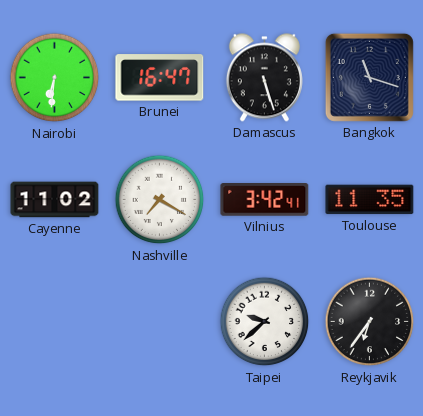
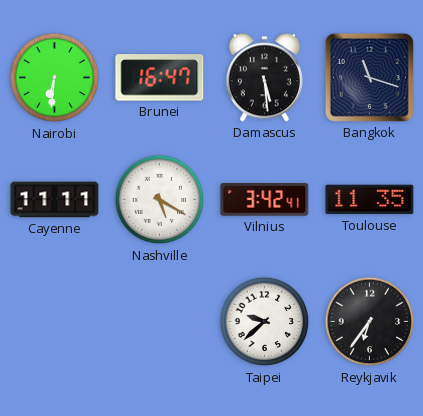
Damascus: 5:27 -> 5:29
Cayenne: 11:02 -> 11:11
Nashville: 7:20 -> 5:20
